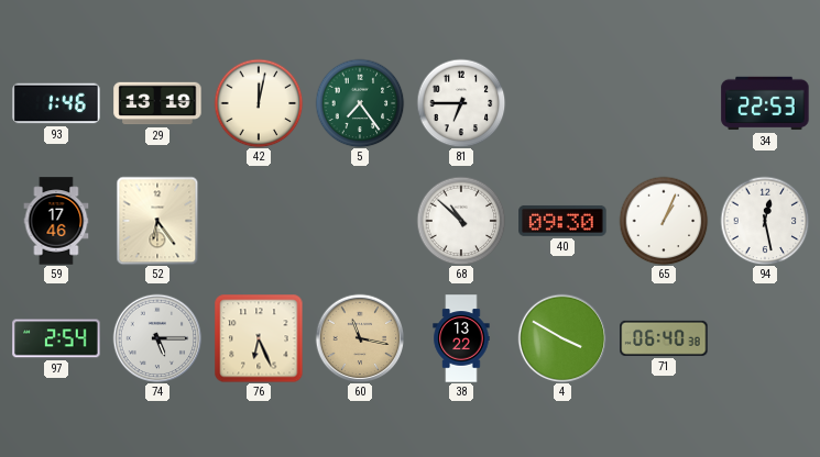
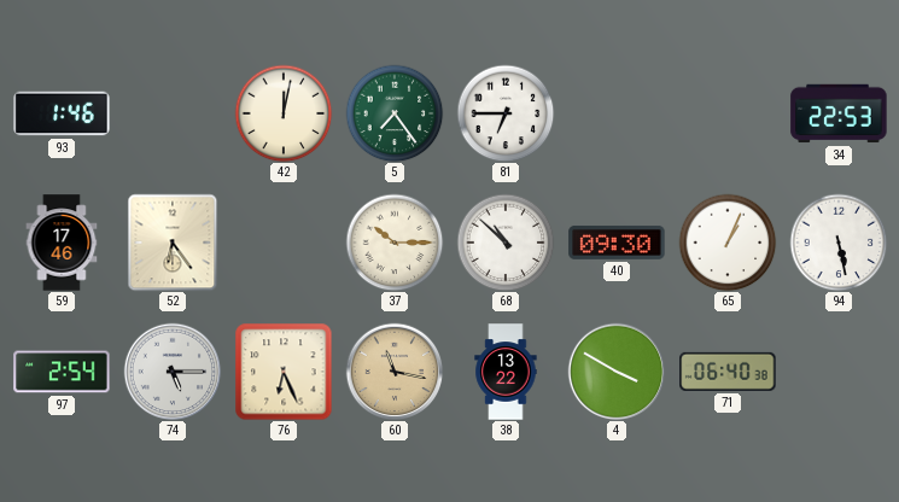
29: 13:19 -> none
37: none -> 10:15
94: 12:28 -> 5:28
